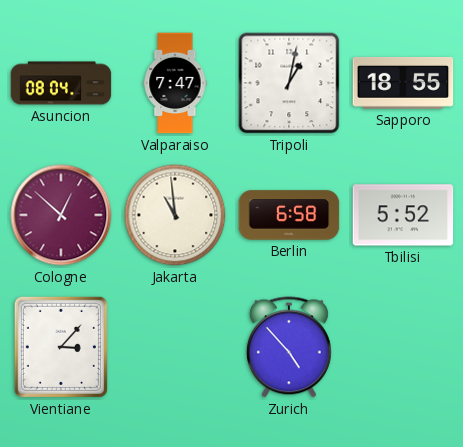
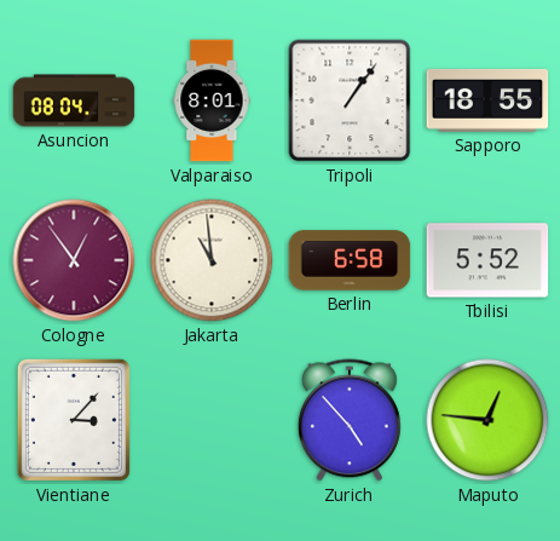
Valparaiso: 7:47 -> 8:01
Tripoli: 1:02 -> 1:06
Cologne: 12:52 -> 12:54
Maputo: none -> 12:46
